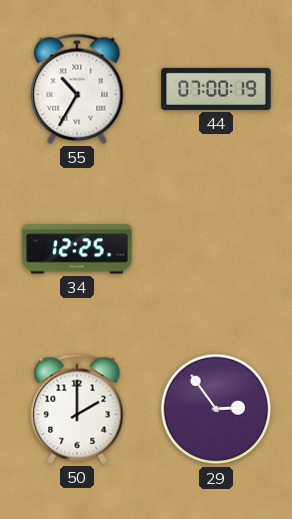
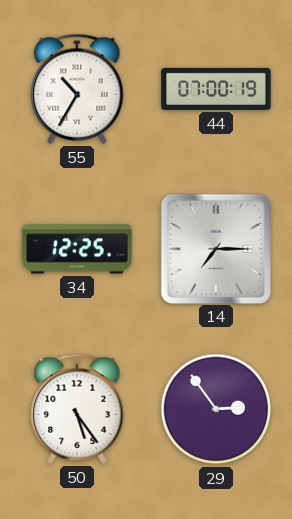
14: none -> 7:15
50: 2:00 -> 5:24
